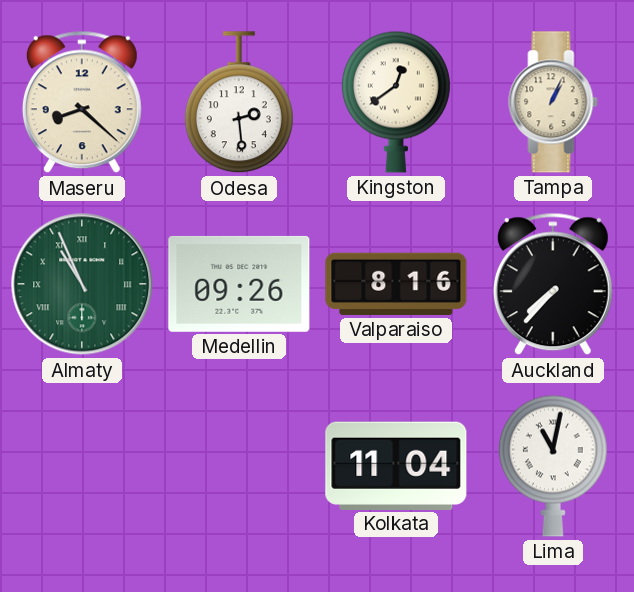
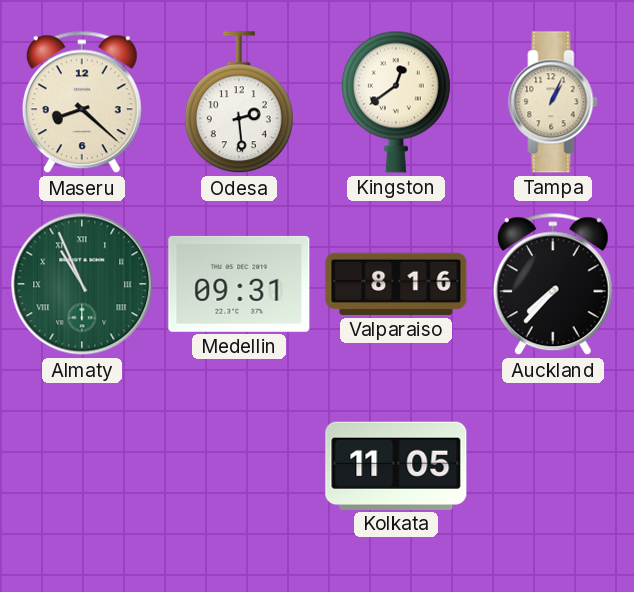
Medellin: 09:26 -> 09:31
Kolkata: 11:04 -> 11:05
Lima: 11:02 -> none
